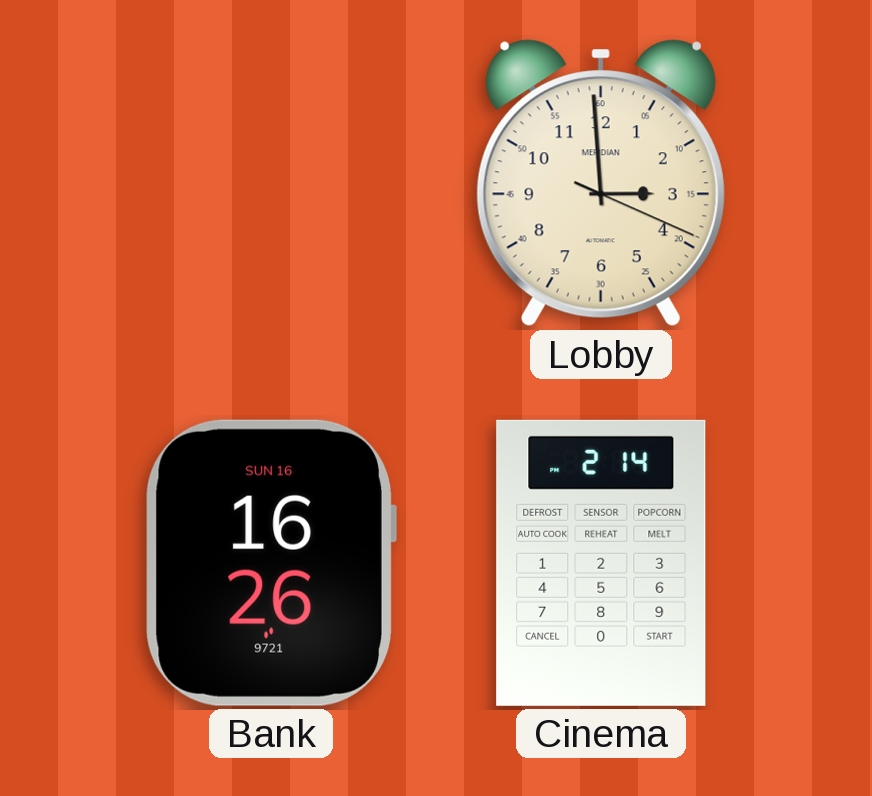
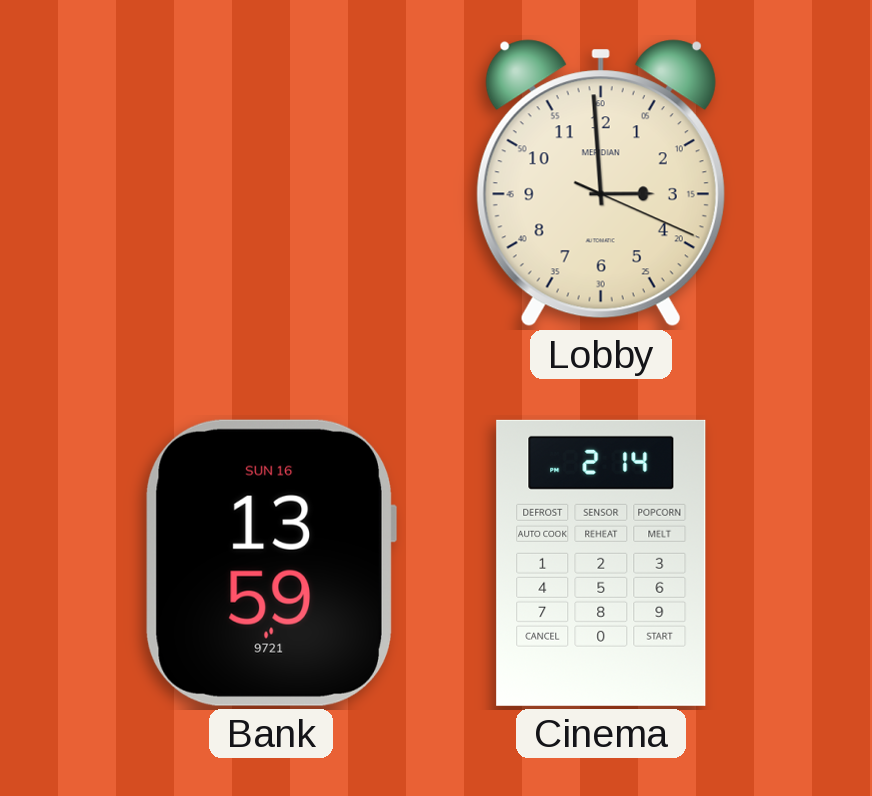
Bank: 16:26 -> 13:59
